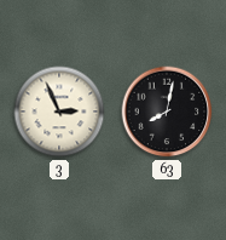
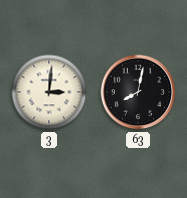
3: 2:56 -> 3:01
